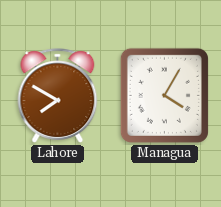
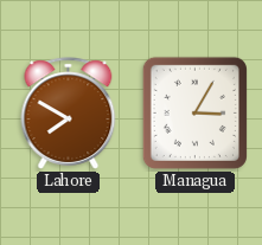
Managua: 4:05 -> 3:05
